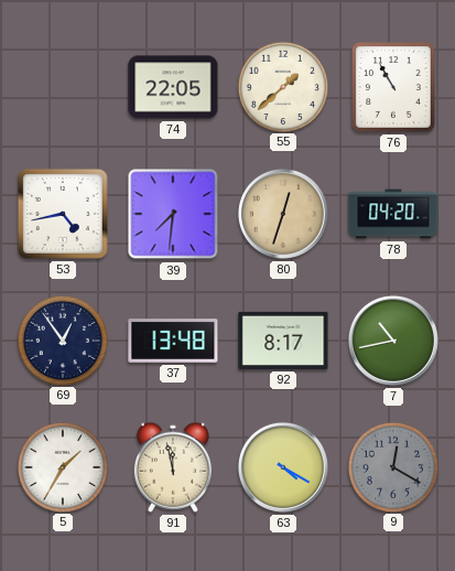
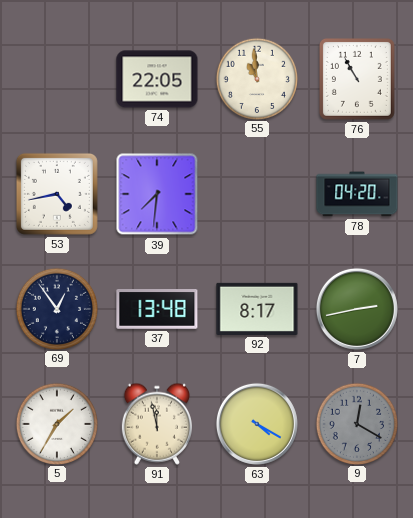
55: 1:38 -> 10:59
80: 12:33 -> none
7: 10:43 -> 2:43
